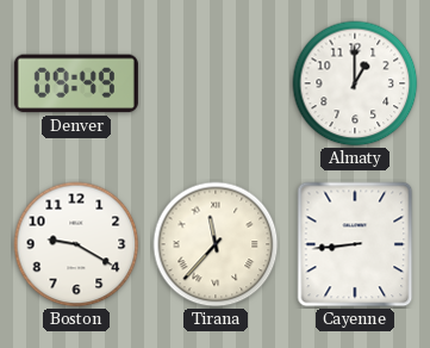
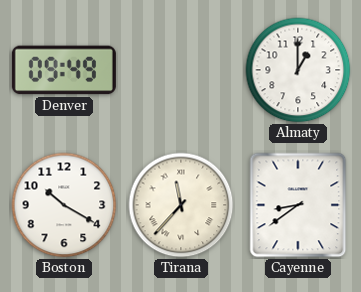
Boston: 9:20 -> 10:20
Cayenne: 8:44 -> 8:39
